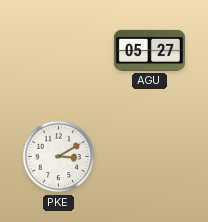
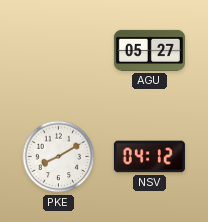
PKE: 3:10 -> 8:10
NSV: none -> 04:12
